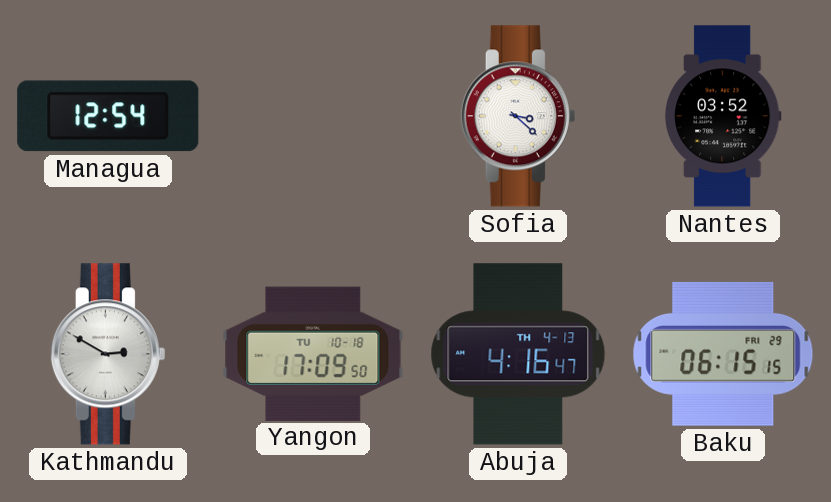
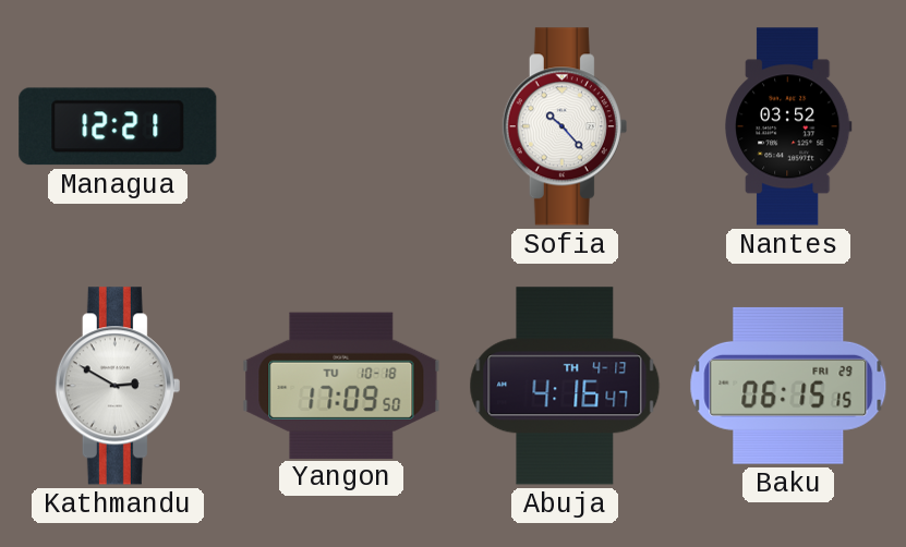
Managua: 12:54 -> 12:21
Sofia: 3:22 -> 10:23
